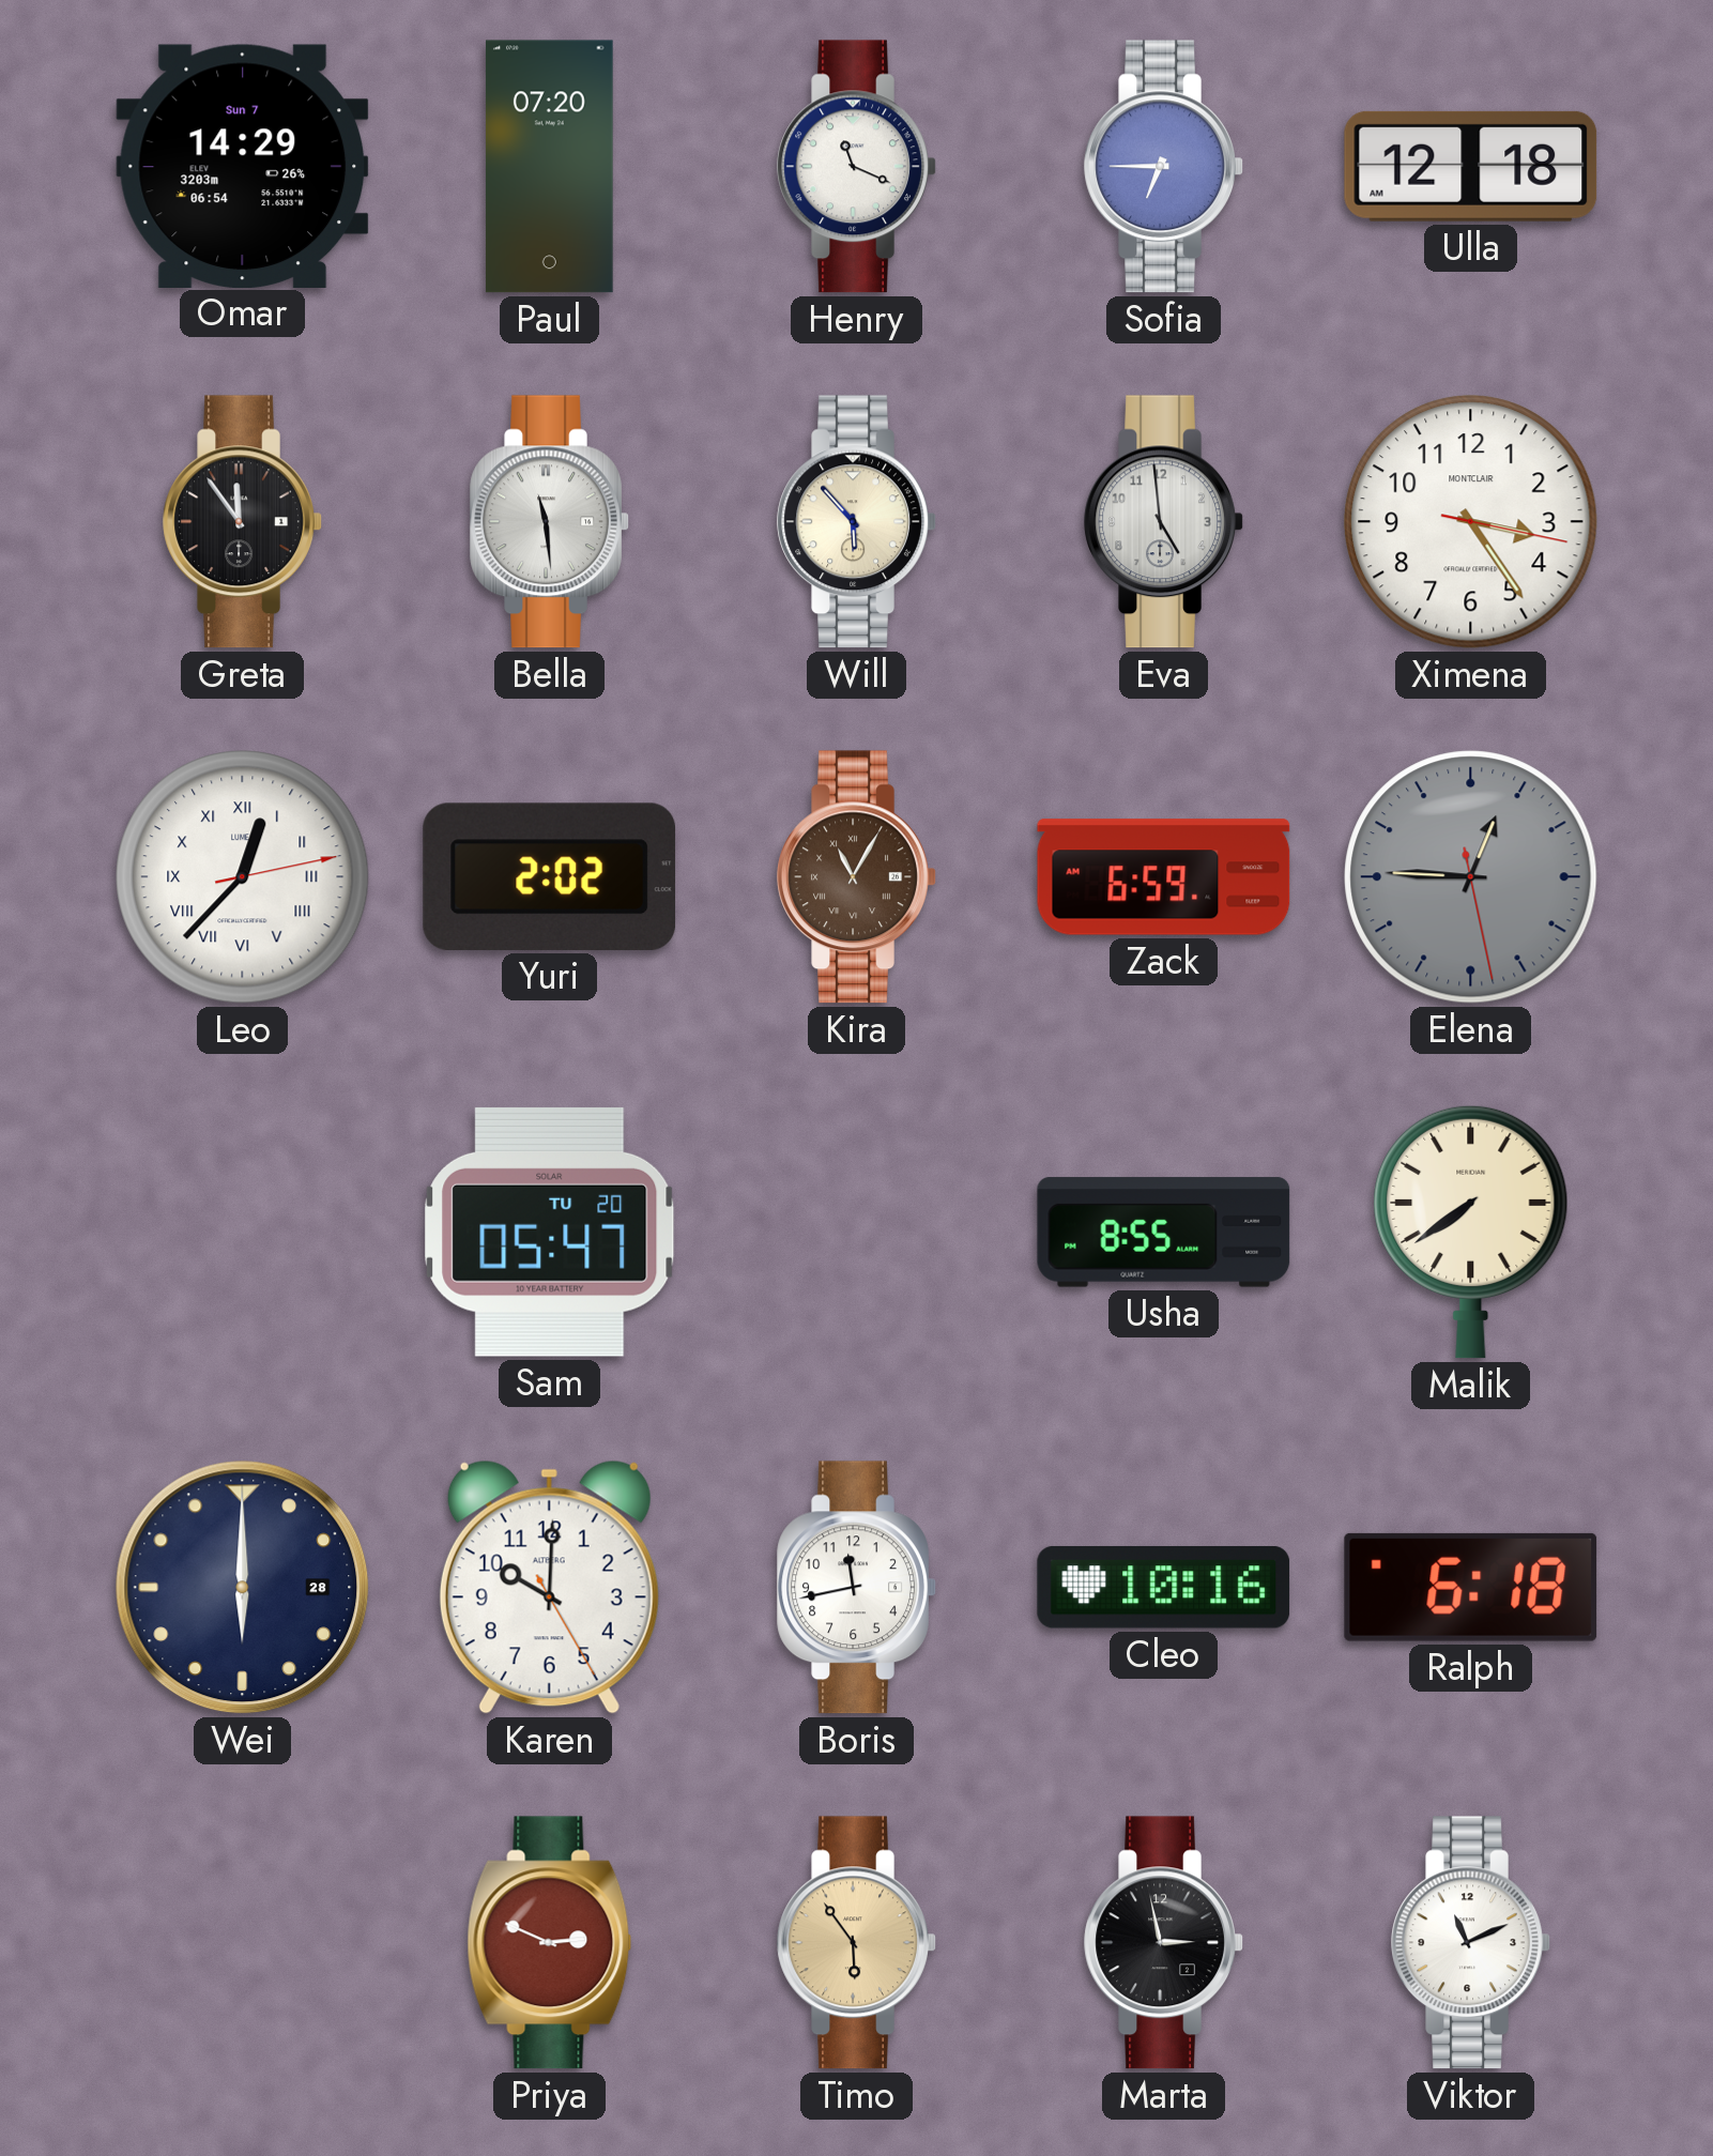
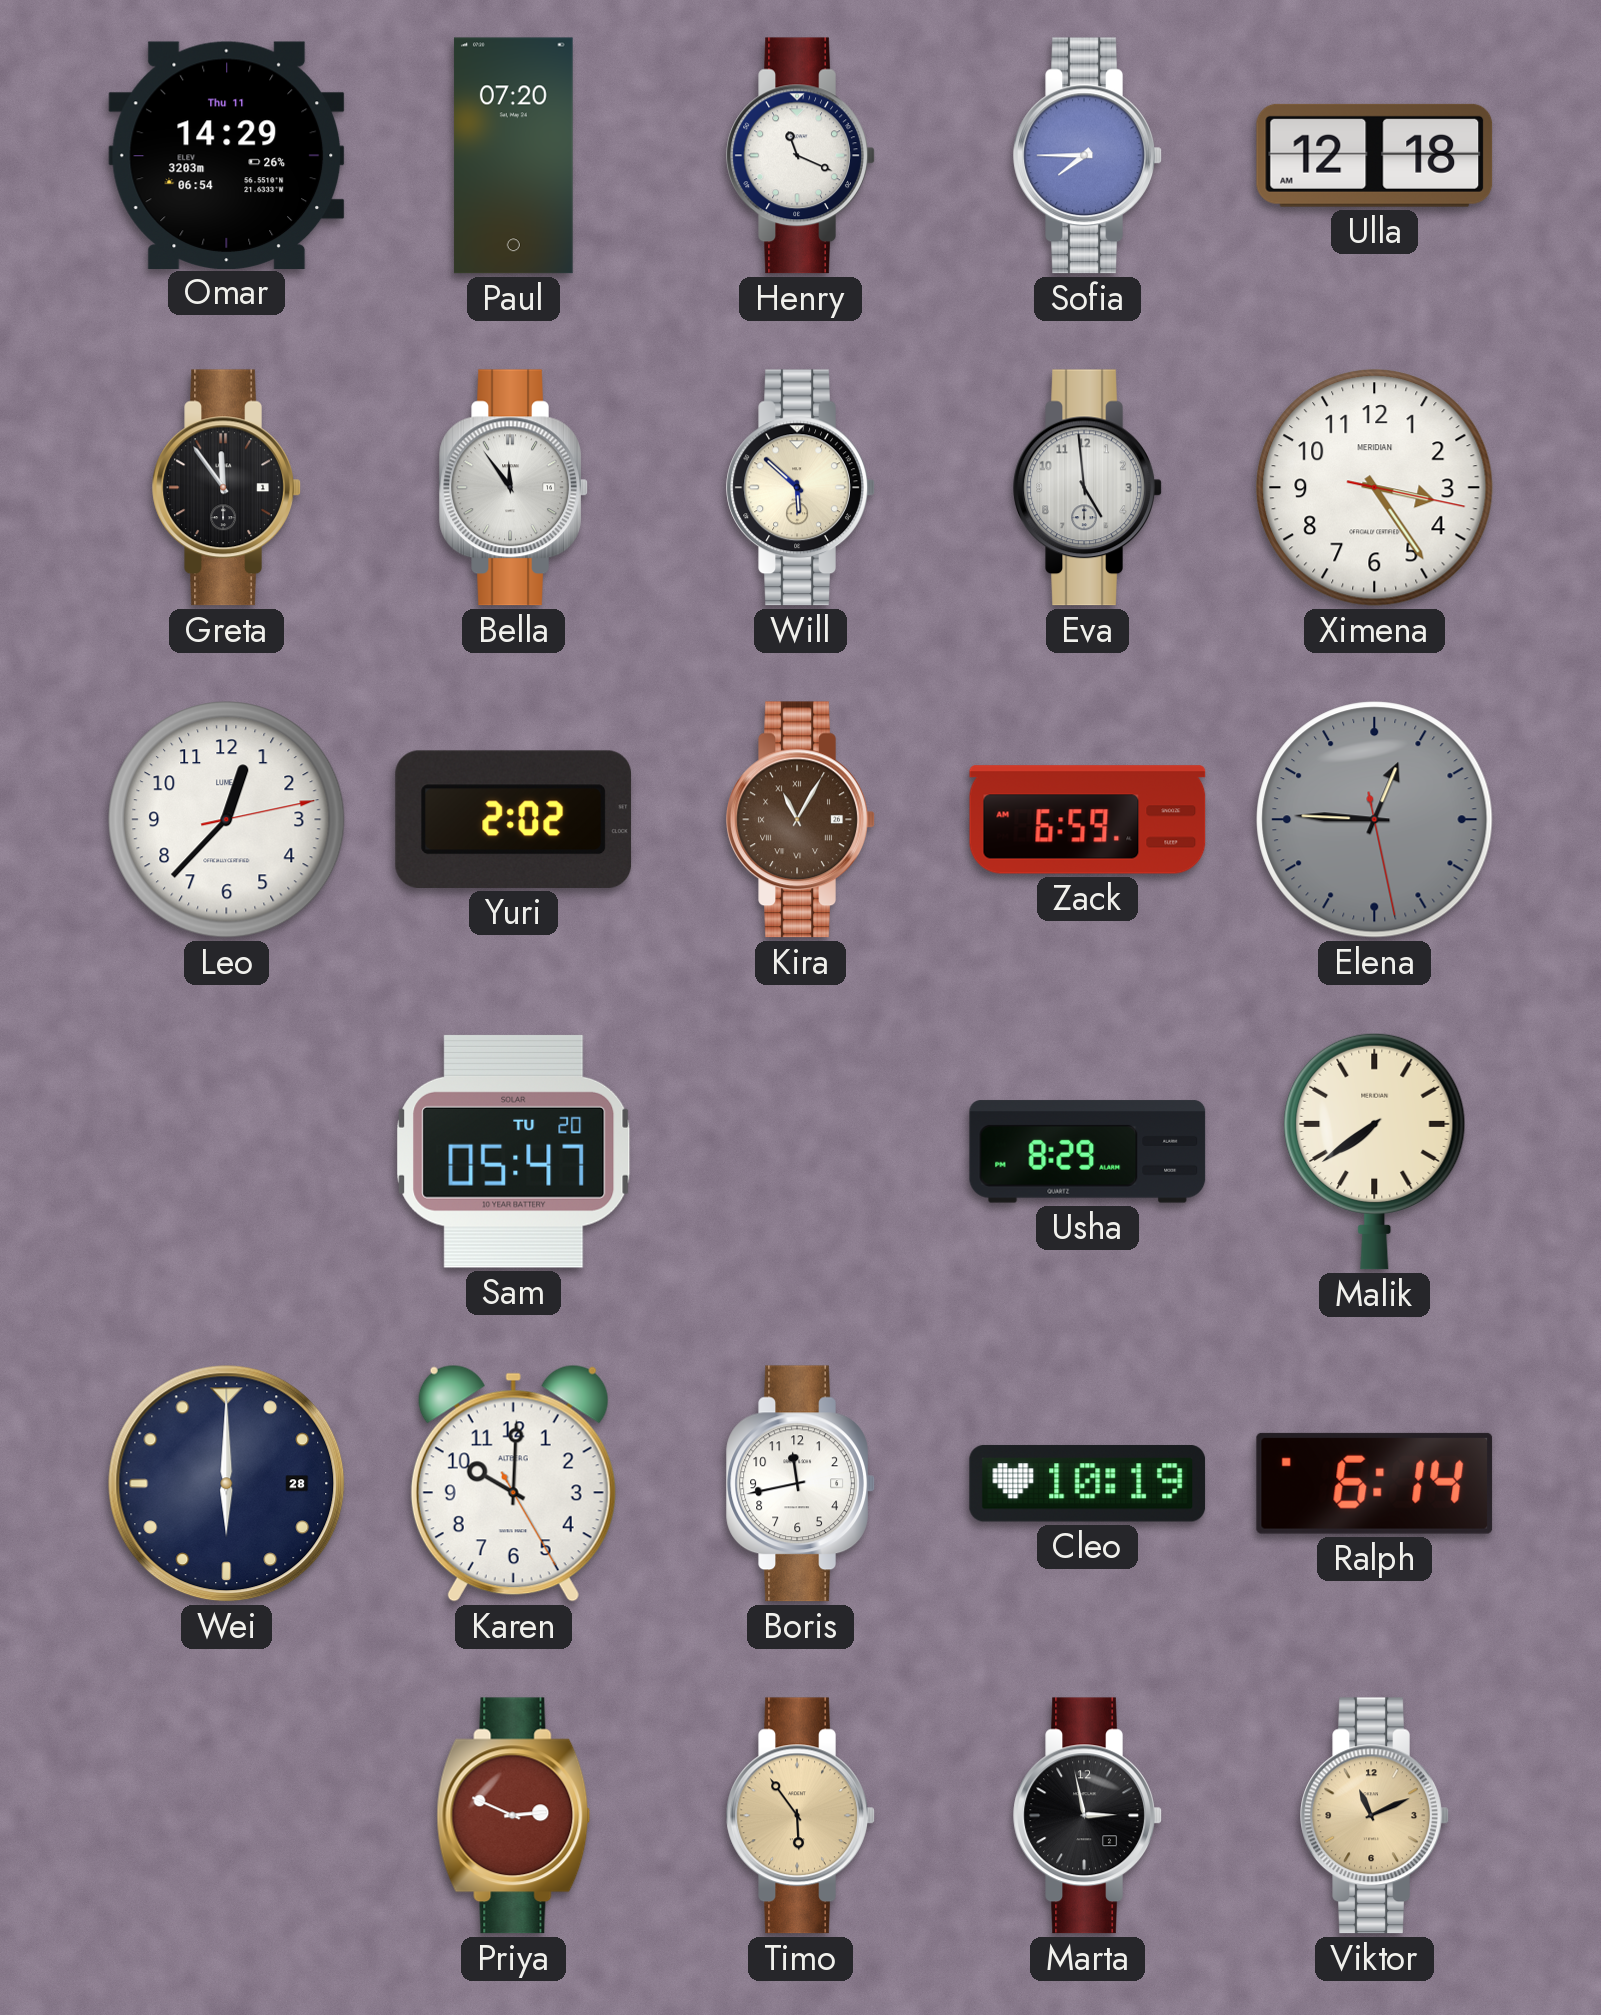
Omar date: Sun 7 -> Thu 11
Sofia: 6:45 -> 7:45
Bella: 11:29 -> 11:54
Will: 5:53 -> 5:52
Ximena brand: MONTCLAIR -> MERIDIAN
Leo numerals: Roman -> Arabic
Usha: 8:55 -> 8:29
Cleo: 10:16 -> 10:19
Ralph: 6:18 -> 6:14
Viktor dial: white -> champagne
